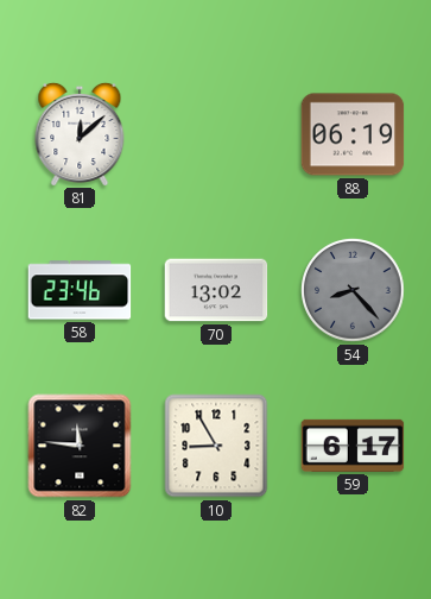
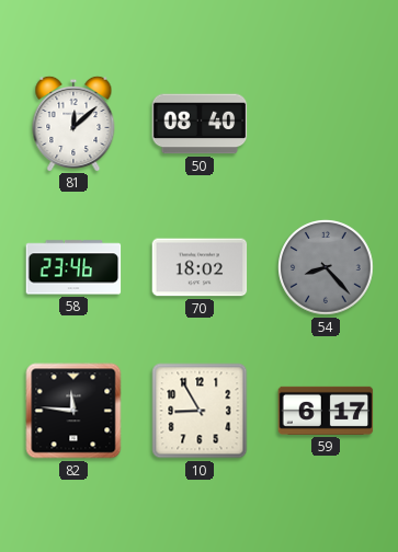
50: none -> 08:40
88: 06:19 -> none
70: 13:02 -> 18:02
